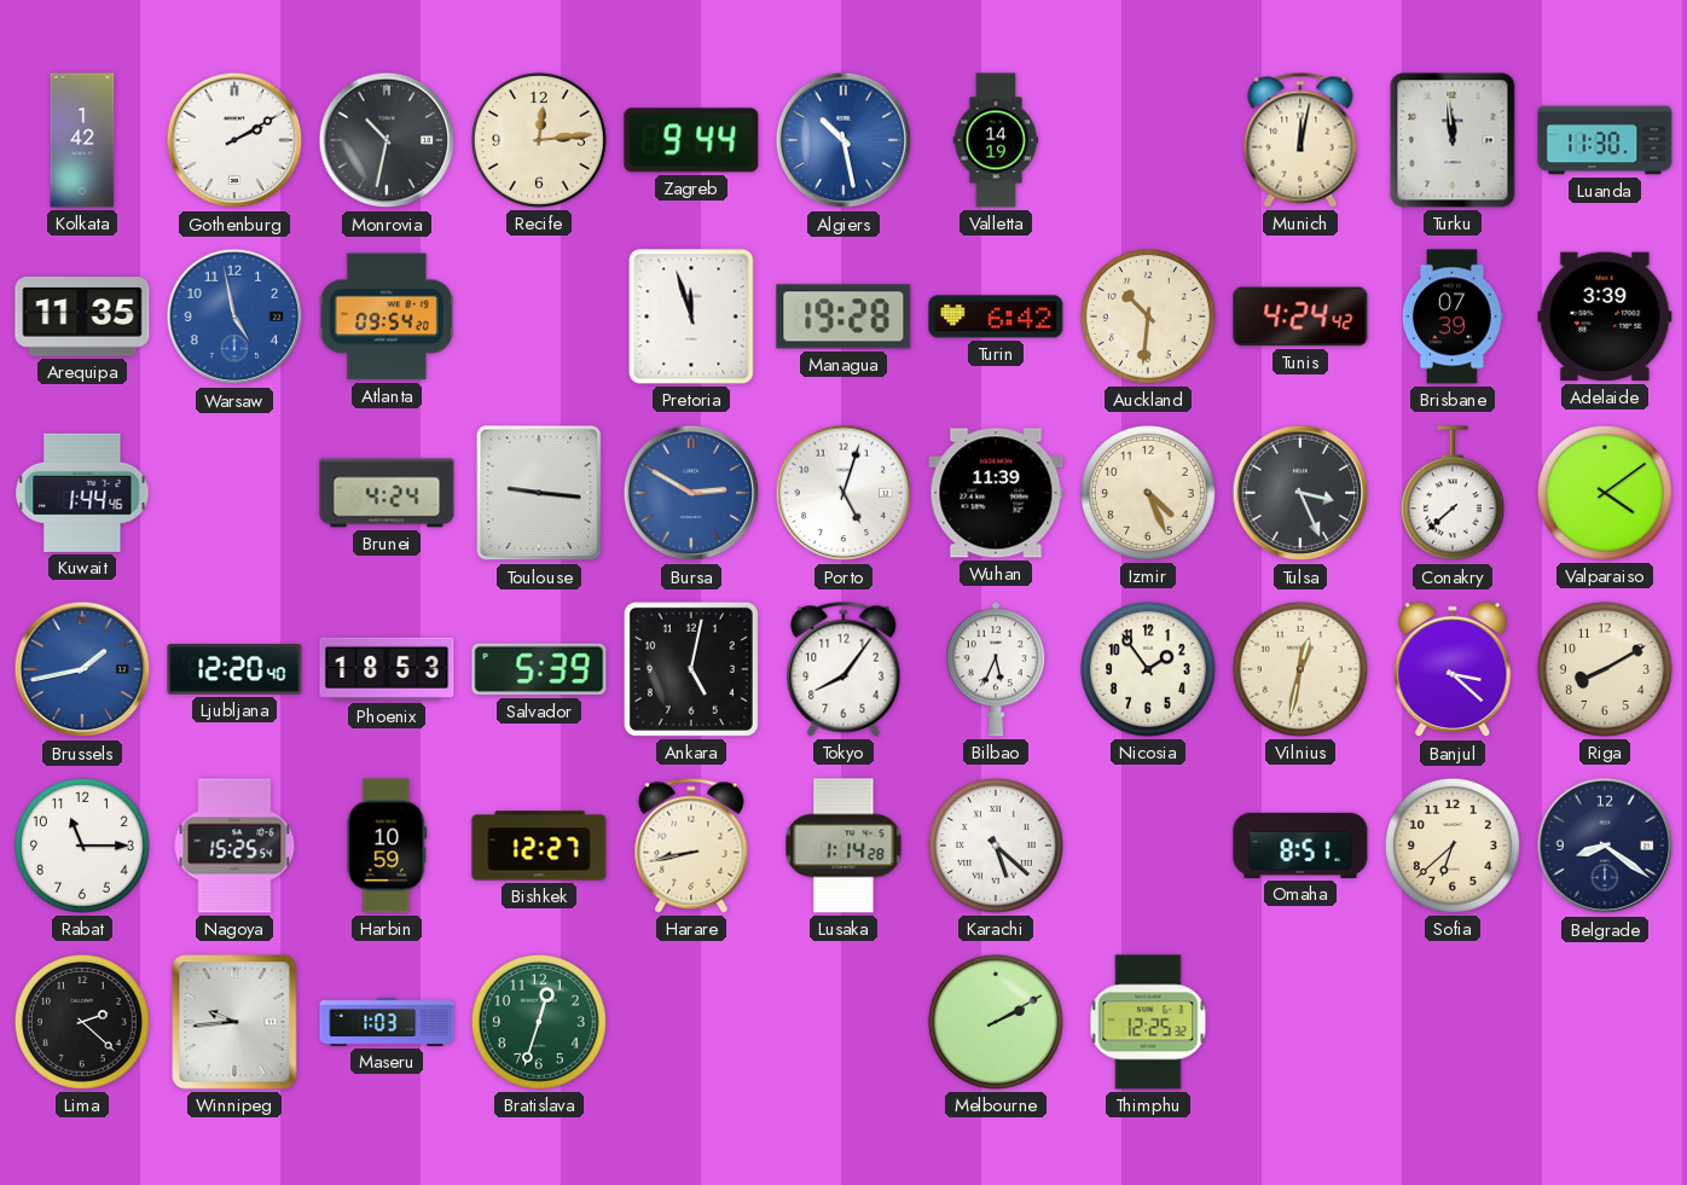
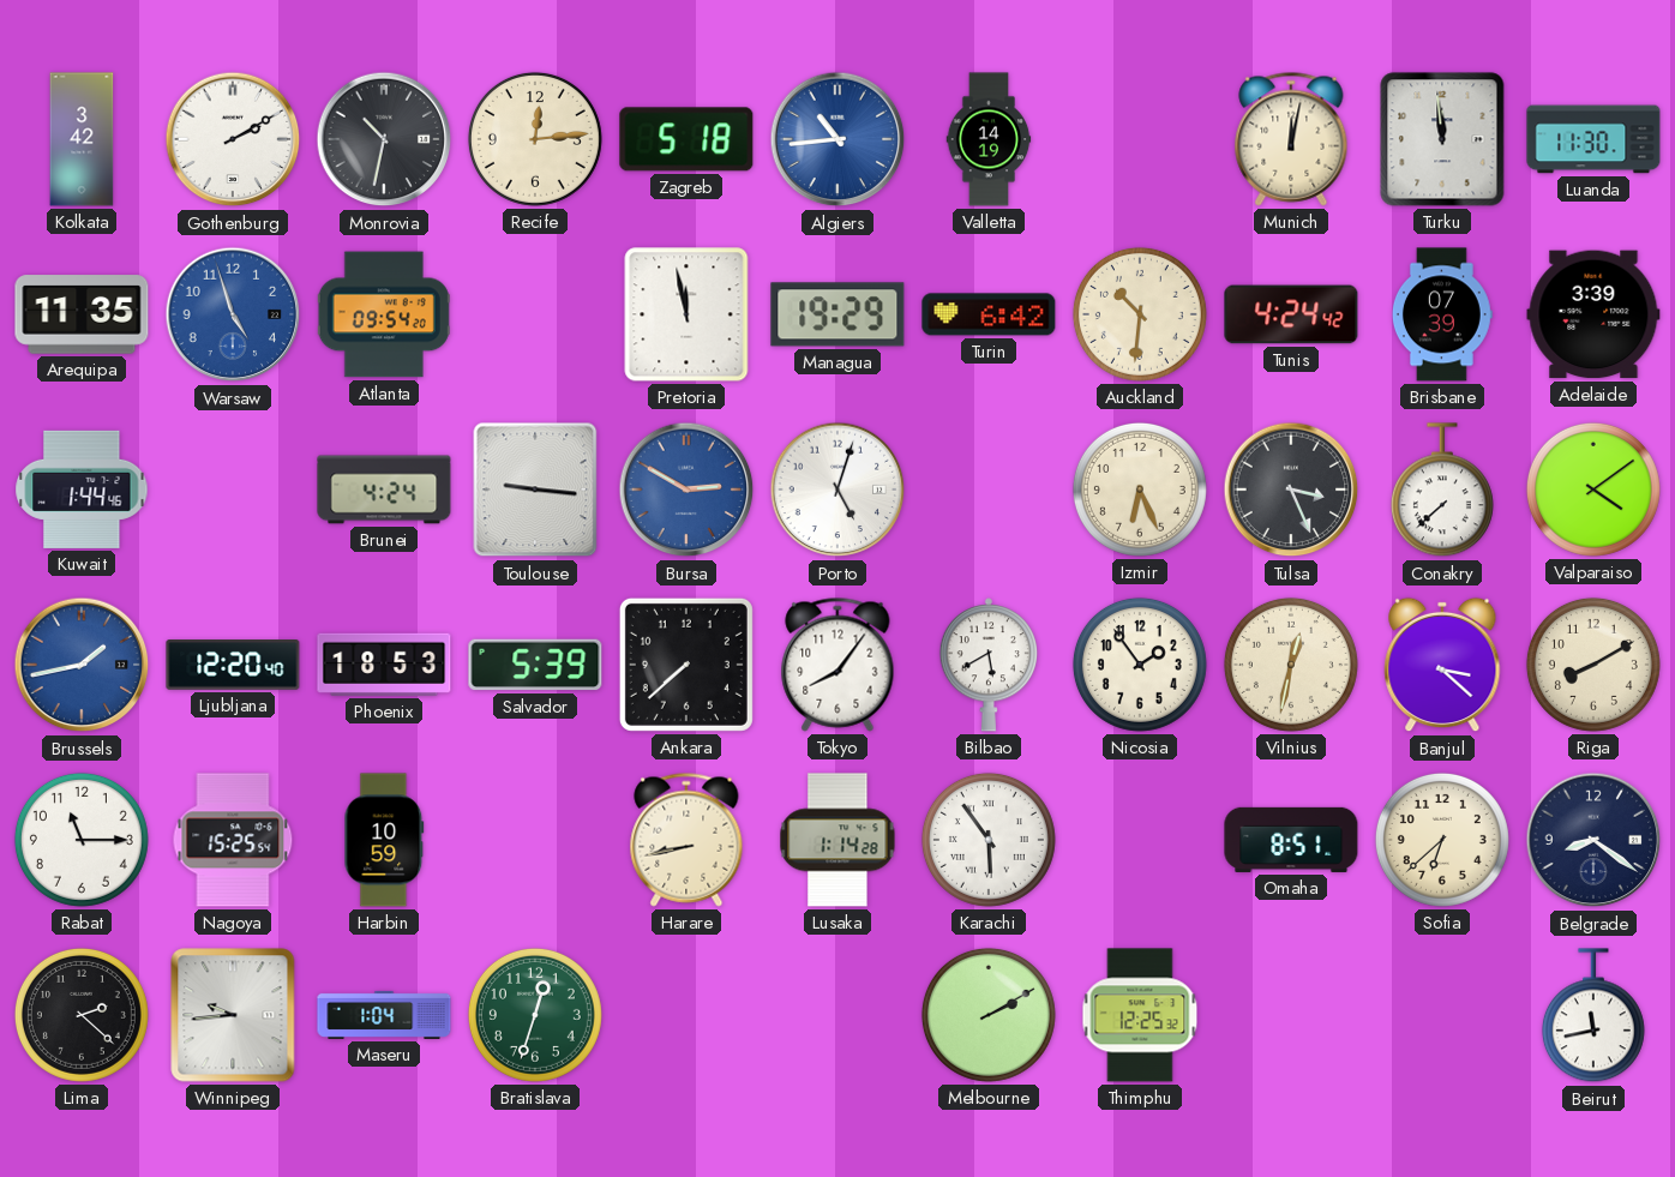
Kolkata: 1:42 -> 3:42
Zagreb: 9:44 -> 5:18
Algiers: 10:28 -> 10:44
Warsaw: 4:58 -> 4:57
Pretoria: 11:57 -> 11:58
Managua: 19:28 -> 19:29
Wuhan: 11:39 -> none
Izmir: 4:26 -> 6:26
Ankara: 5:02 -> 7:38
Bilbao: 5:34 -> 5:40
Bishkek: 12:27 -> none
Karachi: 5:22 -> 5:54
Maseru: 1:03 -> 1:04
Beirut: none -> 11:43
